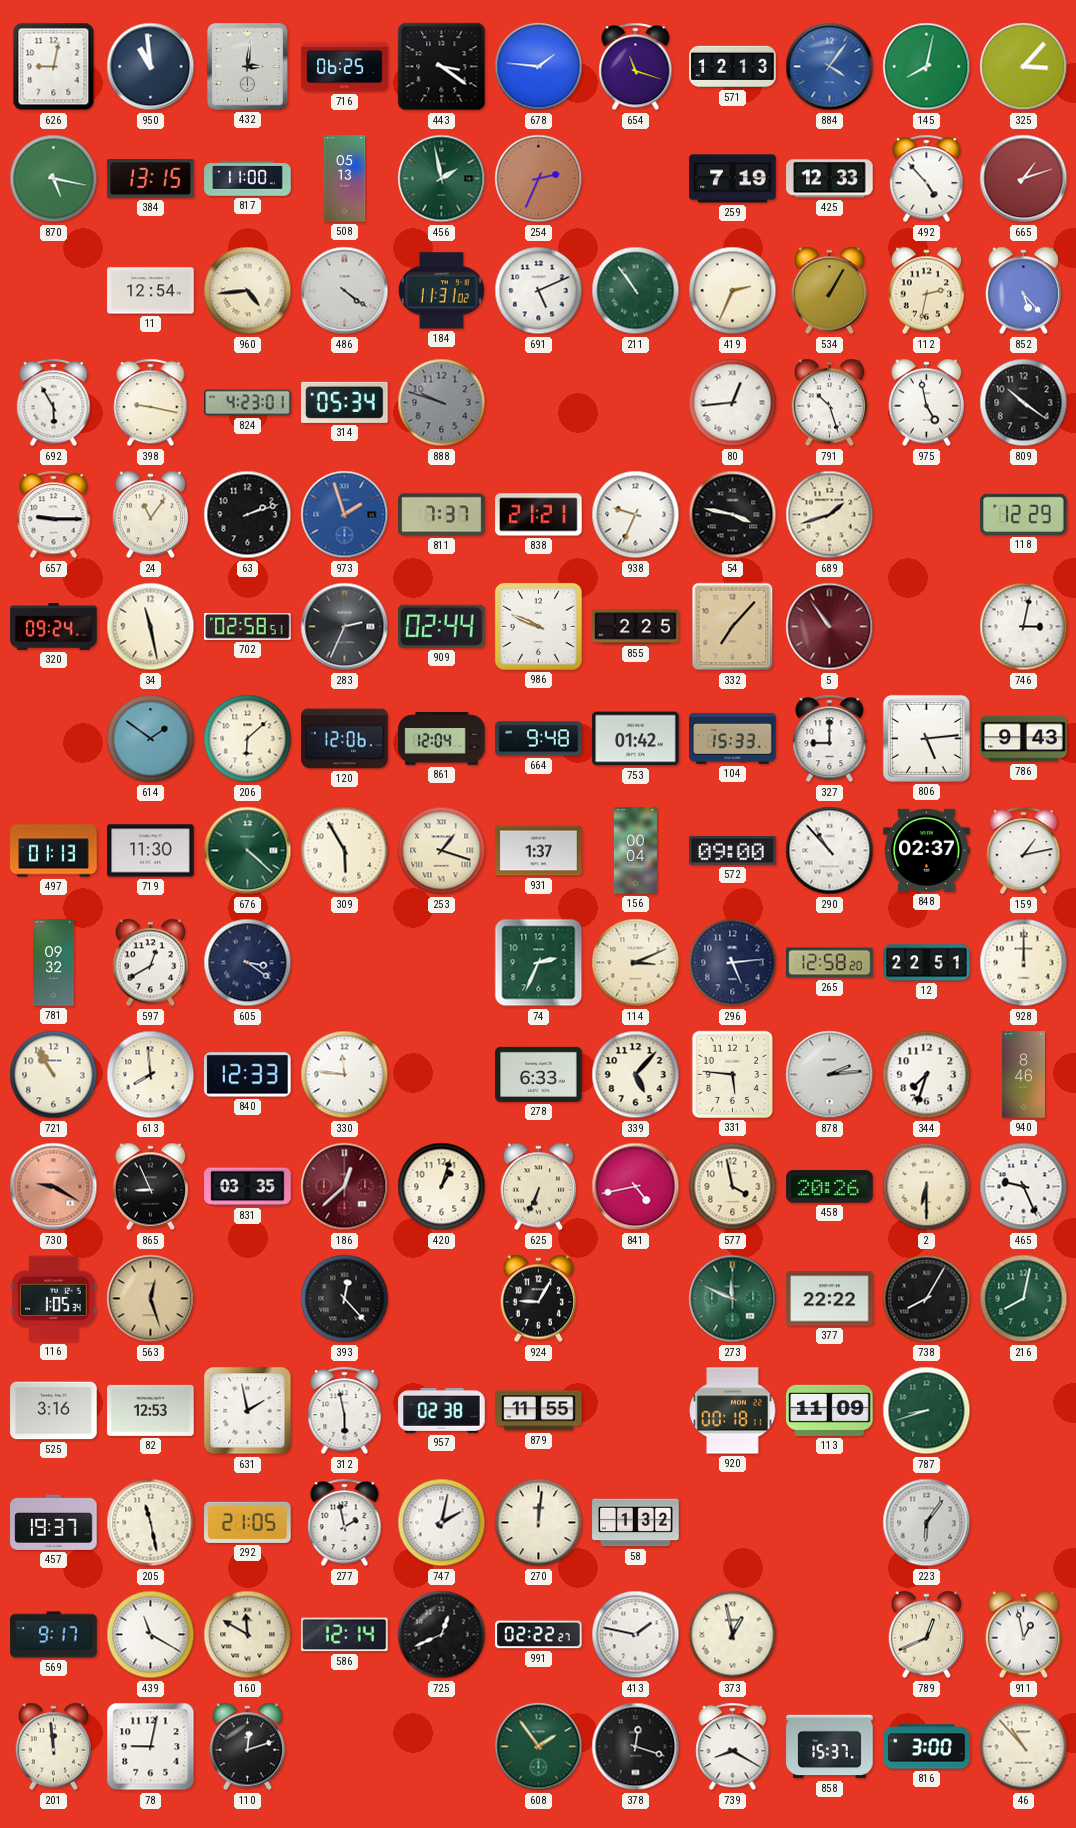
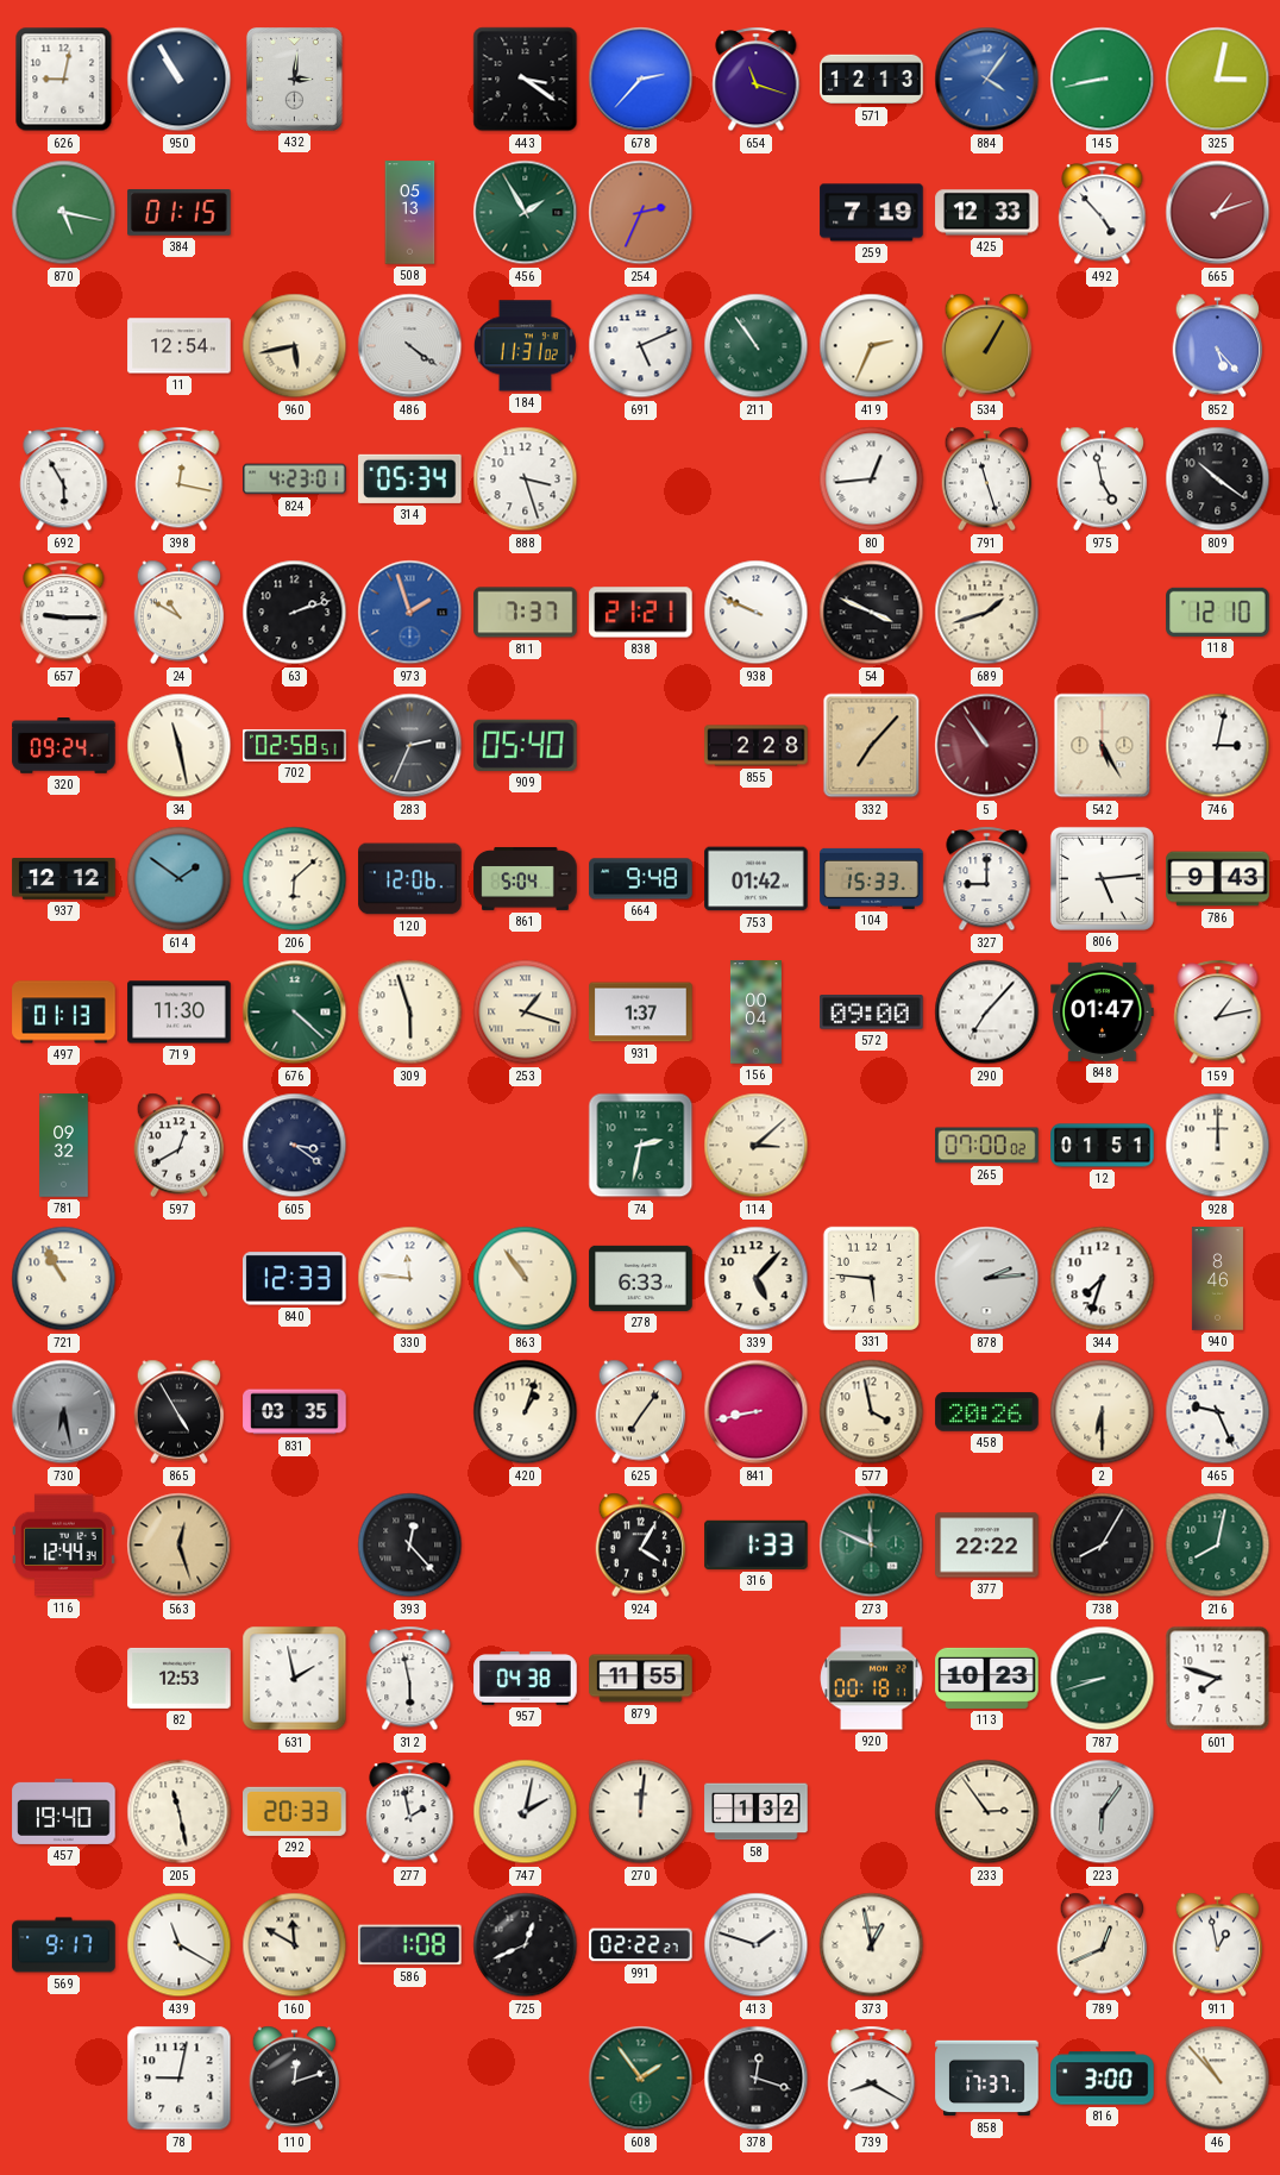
950: 10:59 -> 10:55
716: 06:25 -> none
678: 1:46 -> 2:37
145: 8:02 -> 8:43
325: 3:07 -> 3:02
384: 13:15 -> 01:15
817: 11:00 -> none
456: 1:58 -> 1:55
960: 4:44 -> 5:43
112: 2:32 -> none
398: 9:17 -> 12:17
888: 9:48 -> 3:27
888 dial: grey -> white
791: 10:27 -> 11:27
24: 11:06 -> 10:50
938: 9:34 -> 9:49
54: 3:47 -> 3:49
118: 12:29 -> 12:10
909: 02:44 -> 05:40
986: 9:49 -> none
855: 2:25 -> 2:28
542: none -> 5:25
937: none -> 12:12
861: 12:04 -> 5:04
309: 5:55 -> 5:57
290: 10:53 -> 7:07
848: 02:37 -> 01:47
74: 2:34 -> 2:32
114: 3:11 -> 3:08
296: 5:14 -> none
265: 12:58 -> 07:00
12: 22:51 -> 01:51
613: 7:59 -> none
863: none -> 10:54
730: 9:20 -> 6:28
730 dial: salmon -> grey
865: 8:56 -> 4:55
186: 12:38 -> none
625: 6:34 -> 7:06
841: 4:43 -> 8:43
116: 1:05 -> 12:44
924: 9:05 -> 4:05
316: none -> 1:33
525: 3:16 -> none
957: 02:38 -> 04:38
113: 11:09 -> 10:23
601: none -> 7:48
457: 19:37 -> 19:40
292: 21:05 -> 20:33
233: none -> 2:54
586: 12:14 -> 1:08
413: 1:47 -> 1:48
201: 11:59 -> none
858: 15:37 -> 17:37
